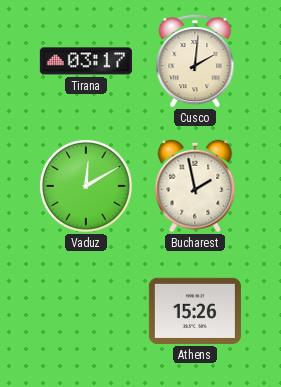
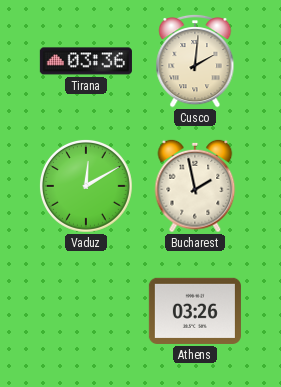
Tirana: 03:17 -> 03:36
Athens: 15:26 -> 03:26
